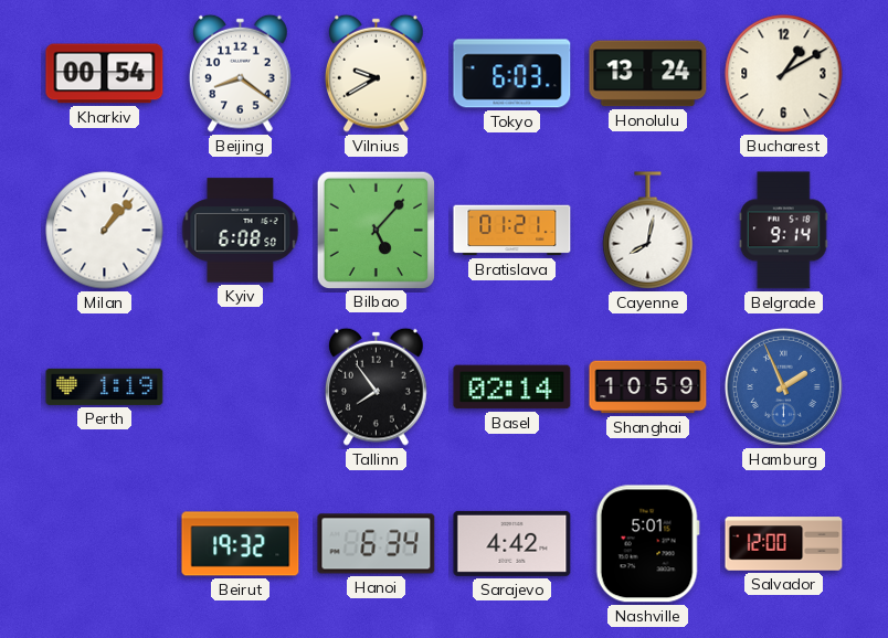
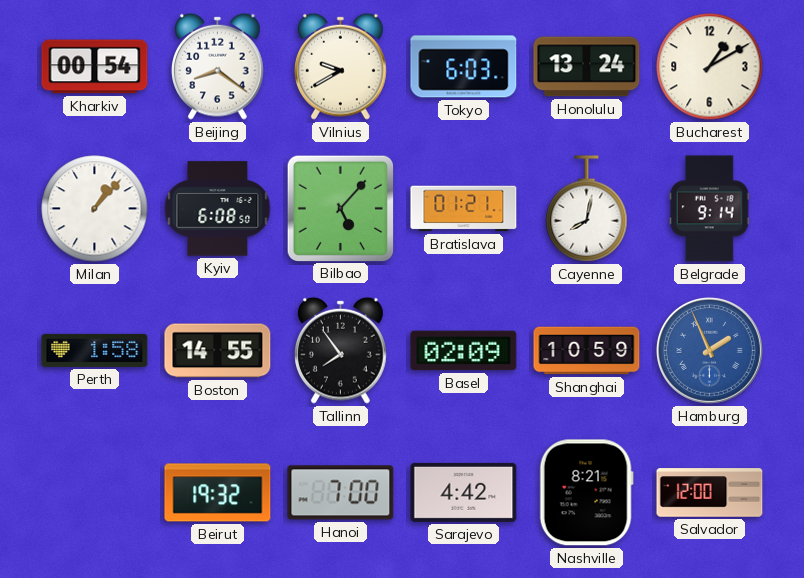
Perth: 1:19 -> 1:58
Boston: none -> 14:55
Basel: 02:14 -> 02:09
Hanoi: 6:34 -> 7:00
Nashville: 5:01 -> 8:21
